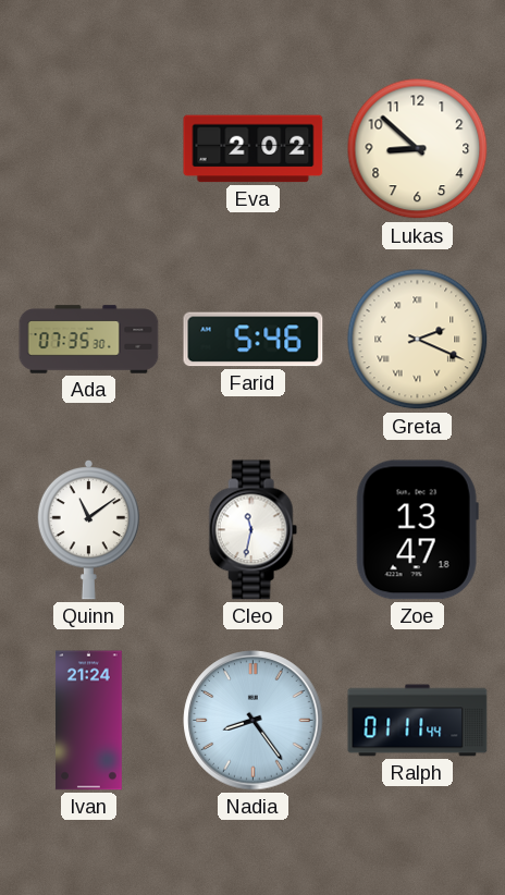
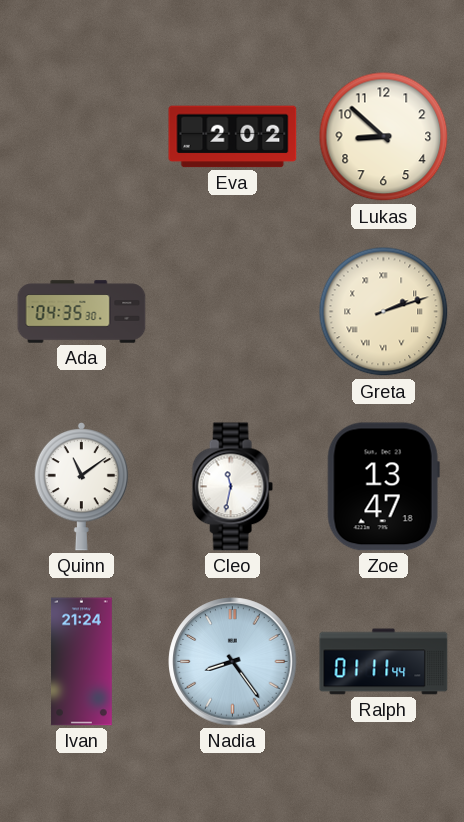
Ada: 07:35 -> 04:35
Farid: 5:46 -> none
Greta: 2:19 -> 2:12
